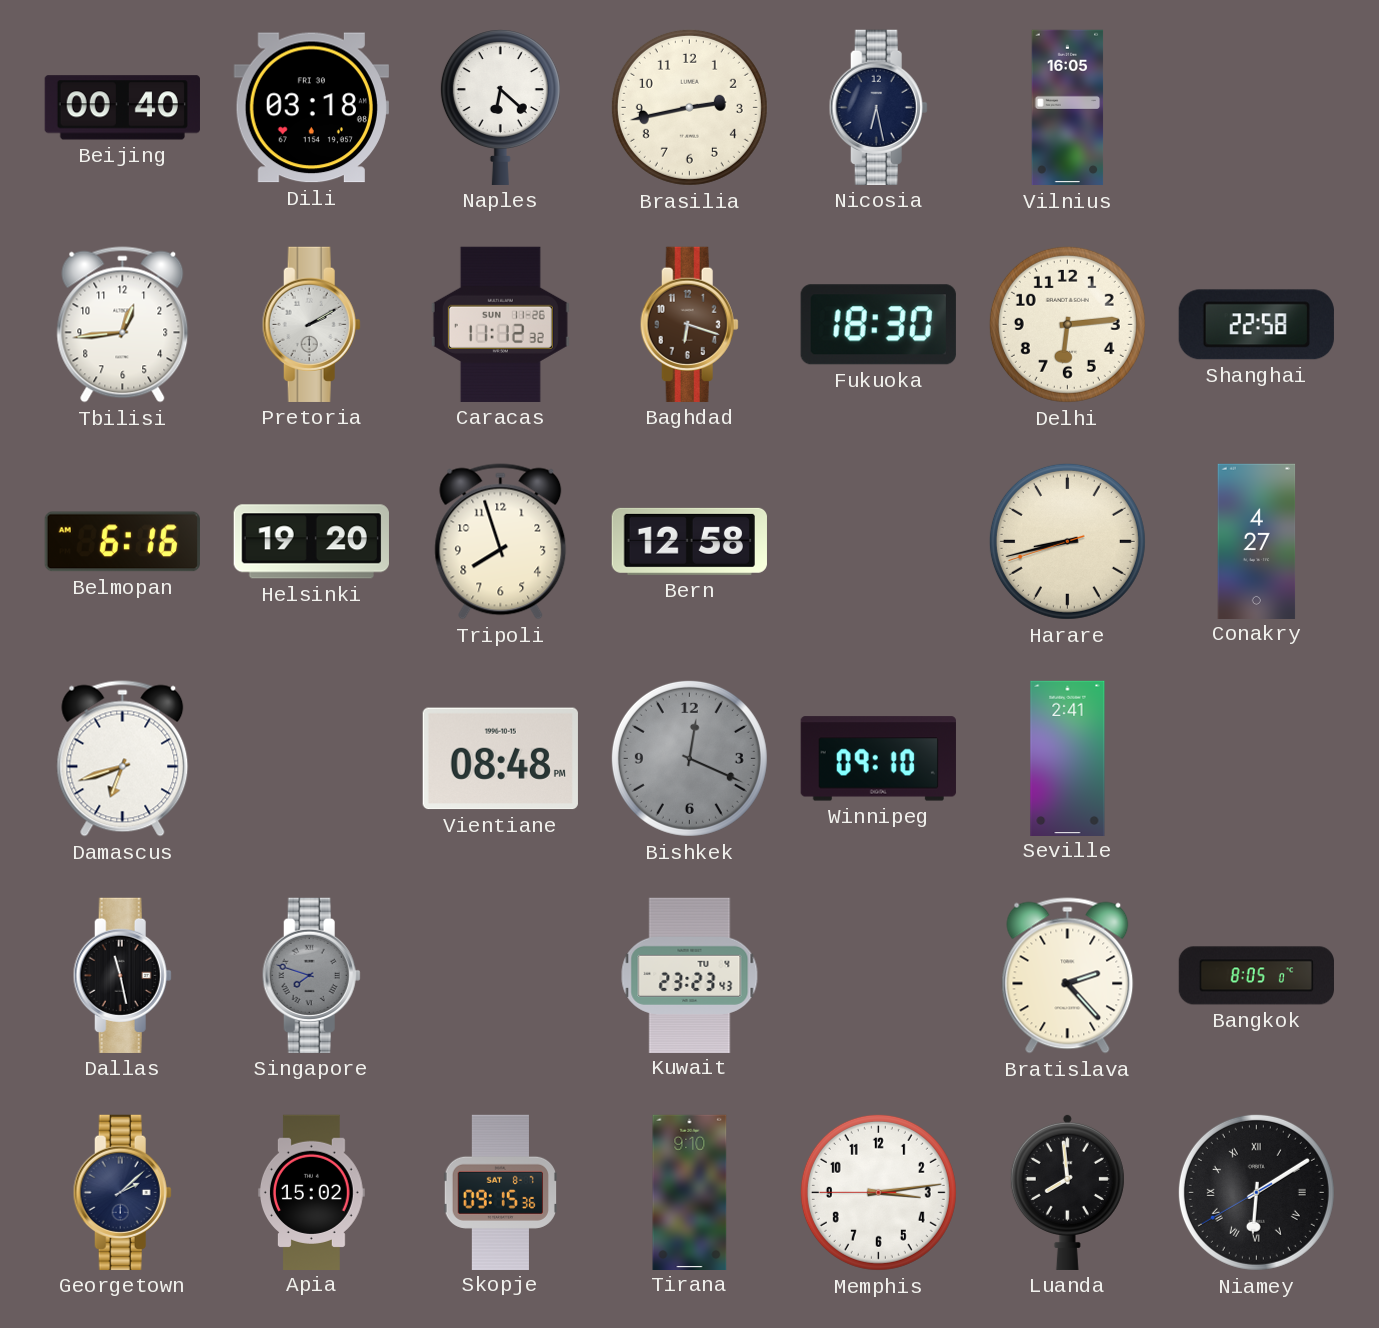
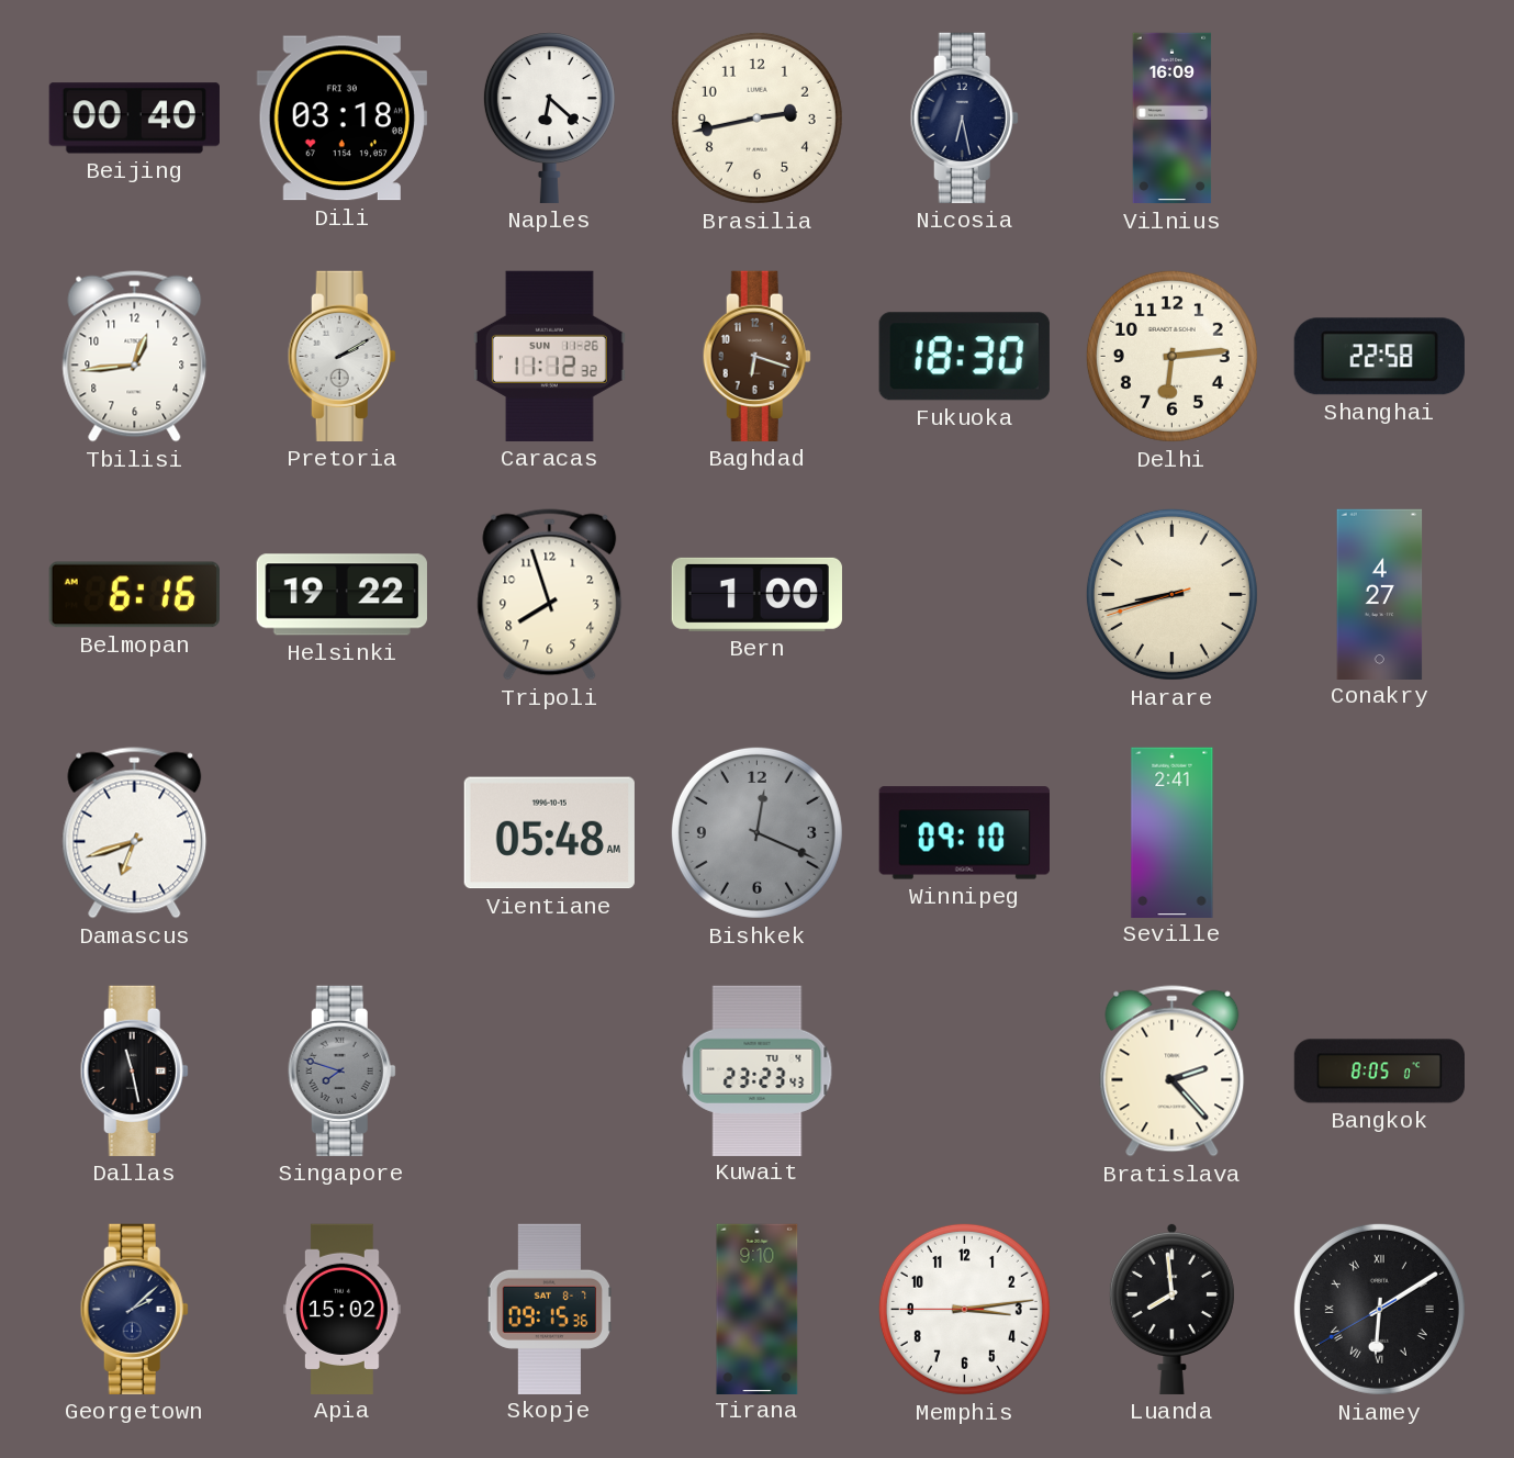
Vilnius: 16:05 -> 16:09
Helsinki: 19:20 -> 19:22
Bern: 12:58 -> 1:00
Vientiane: 08:48 -> 05:48
